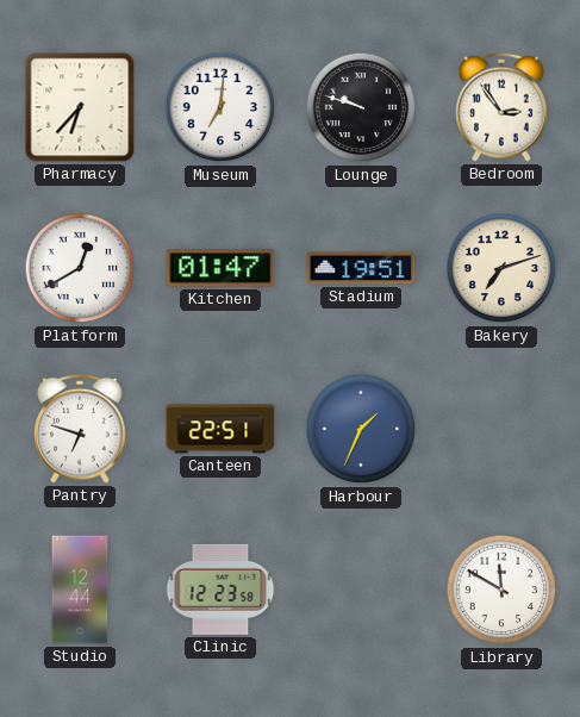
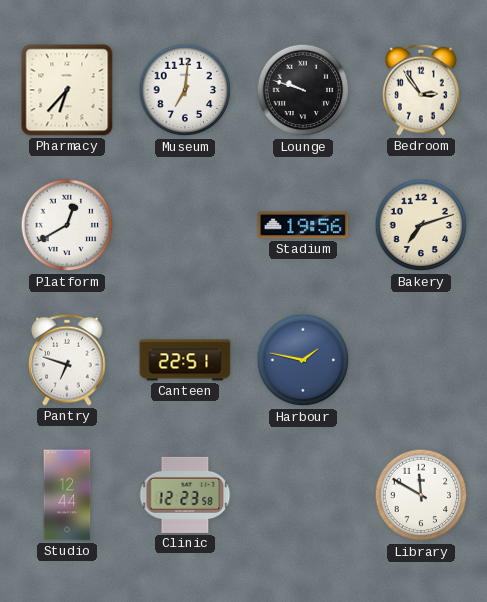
Kitchen: 01:47 -> none
Stadium: 19:51 -> 19:56
Harbour: 1:34 -> 1:47
